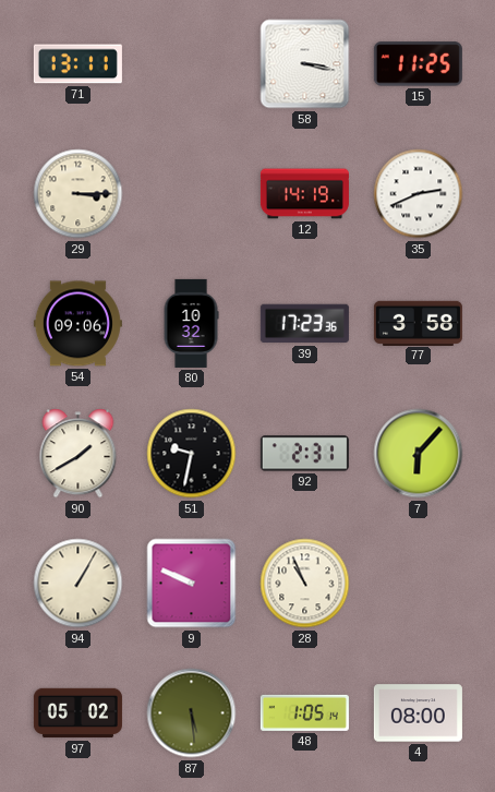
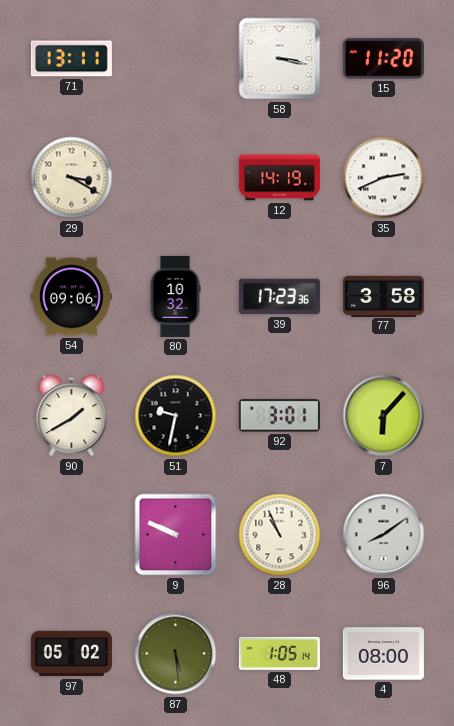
15: 11:25 -> 11:20
29: 3:15 -> 3:20
92: 2:31 -> 3:01
94: 1:05 -> none
96: none -> 8:09
